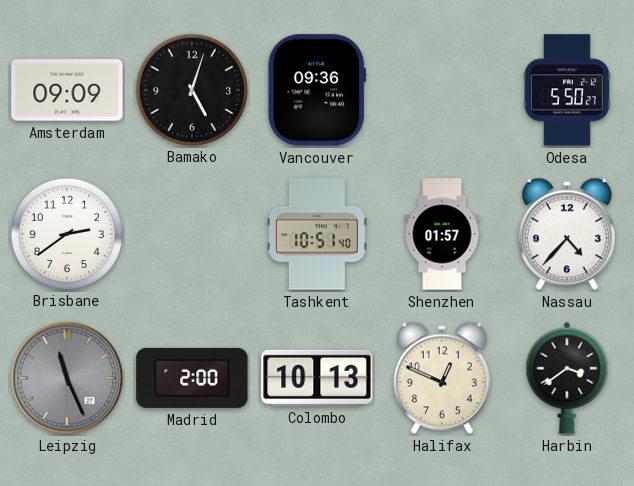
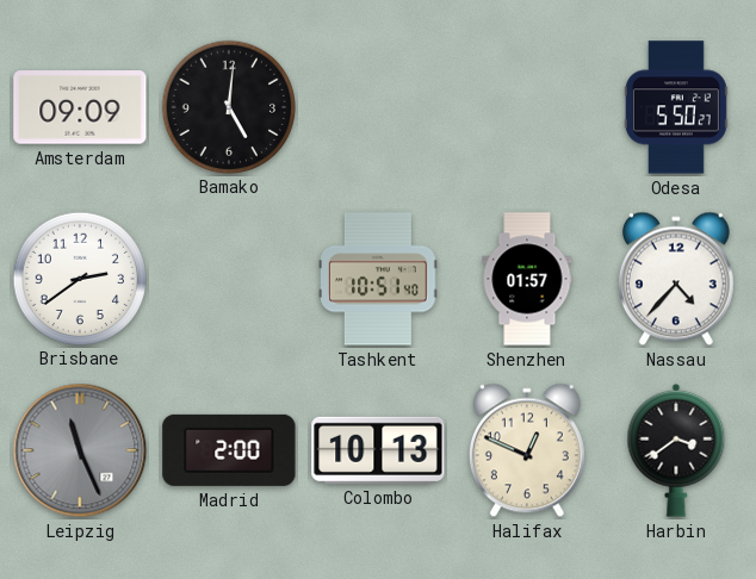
Bamako: 5:03 -> 5:01
Vancouver: 09:36 -> none
